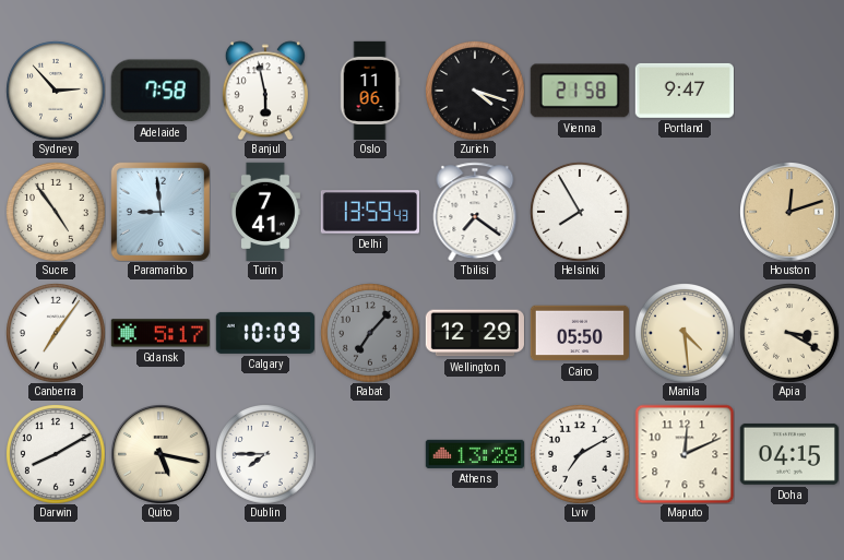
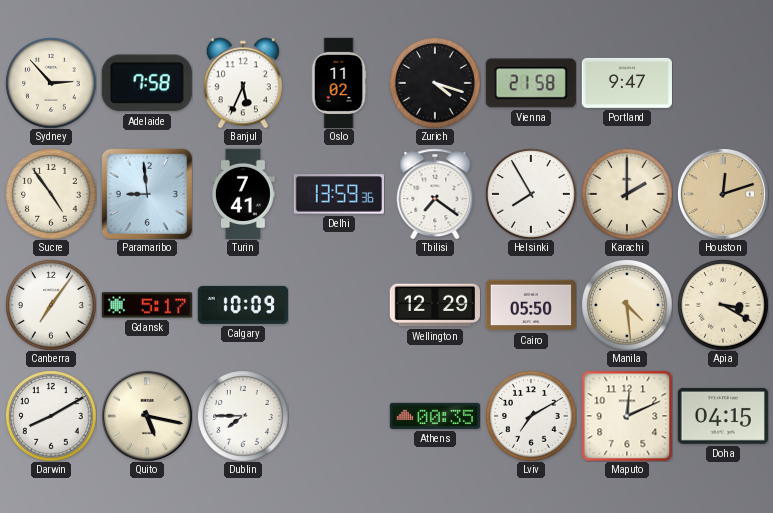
Banjul: 5:58 -> 5:34
Oslo: 11:06 -> 11:02
Delhi: 13:59:43 -> 13:59:36
Karachi: none -> 2:00
Rabat: 7:07 -> none
Athens: 13:28 -> 00:35
